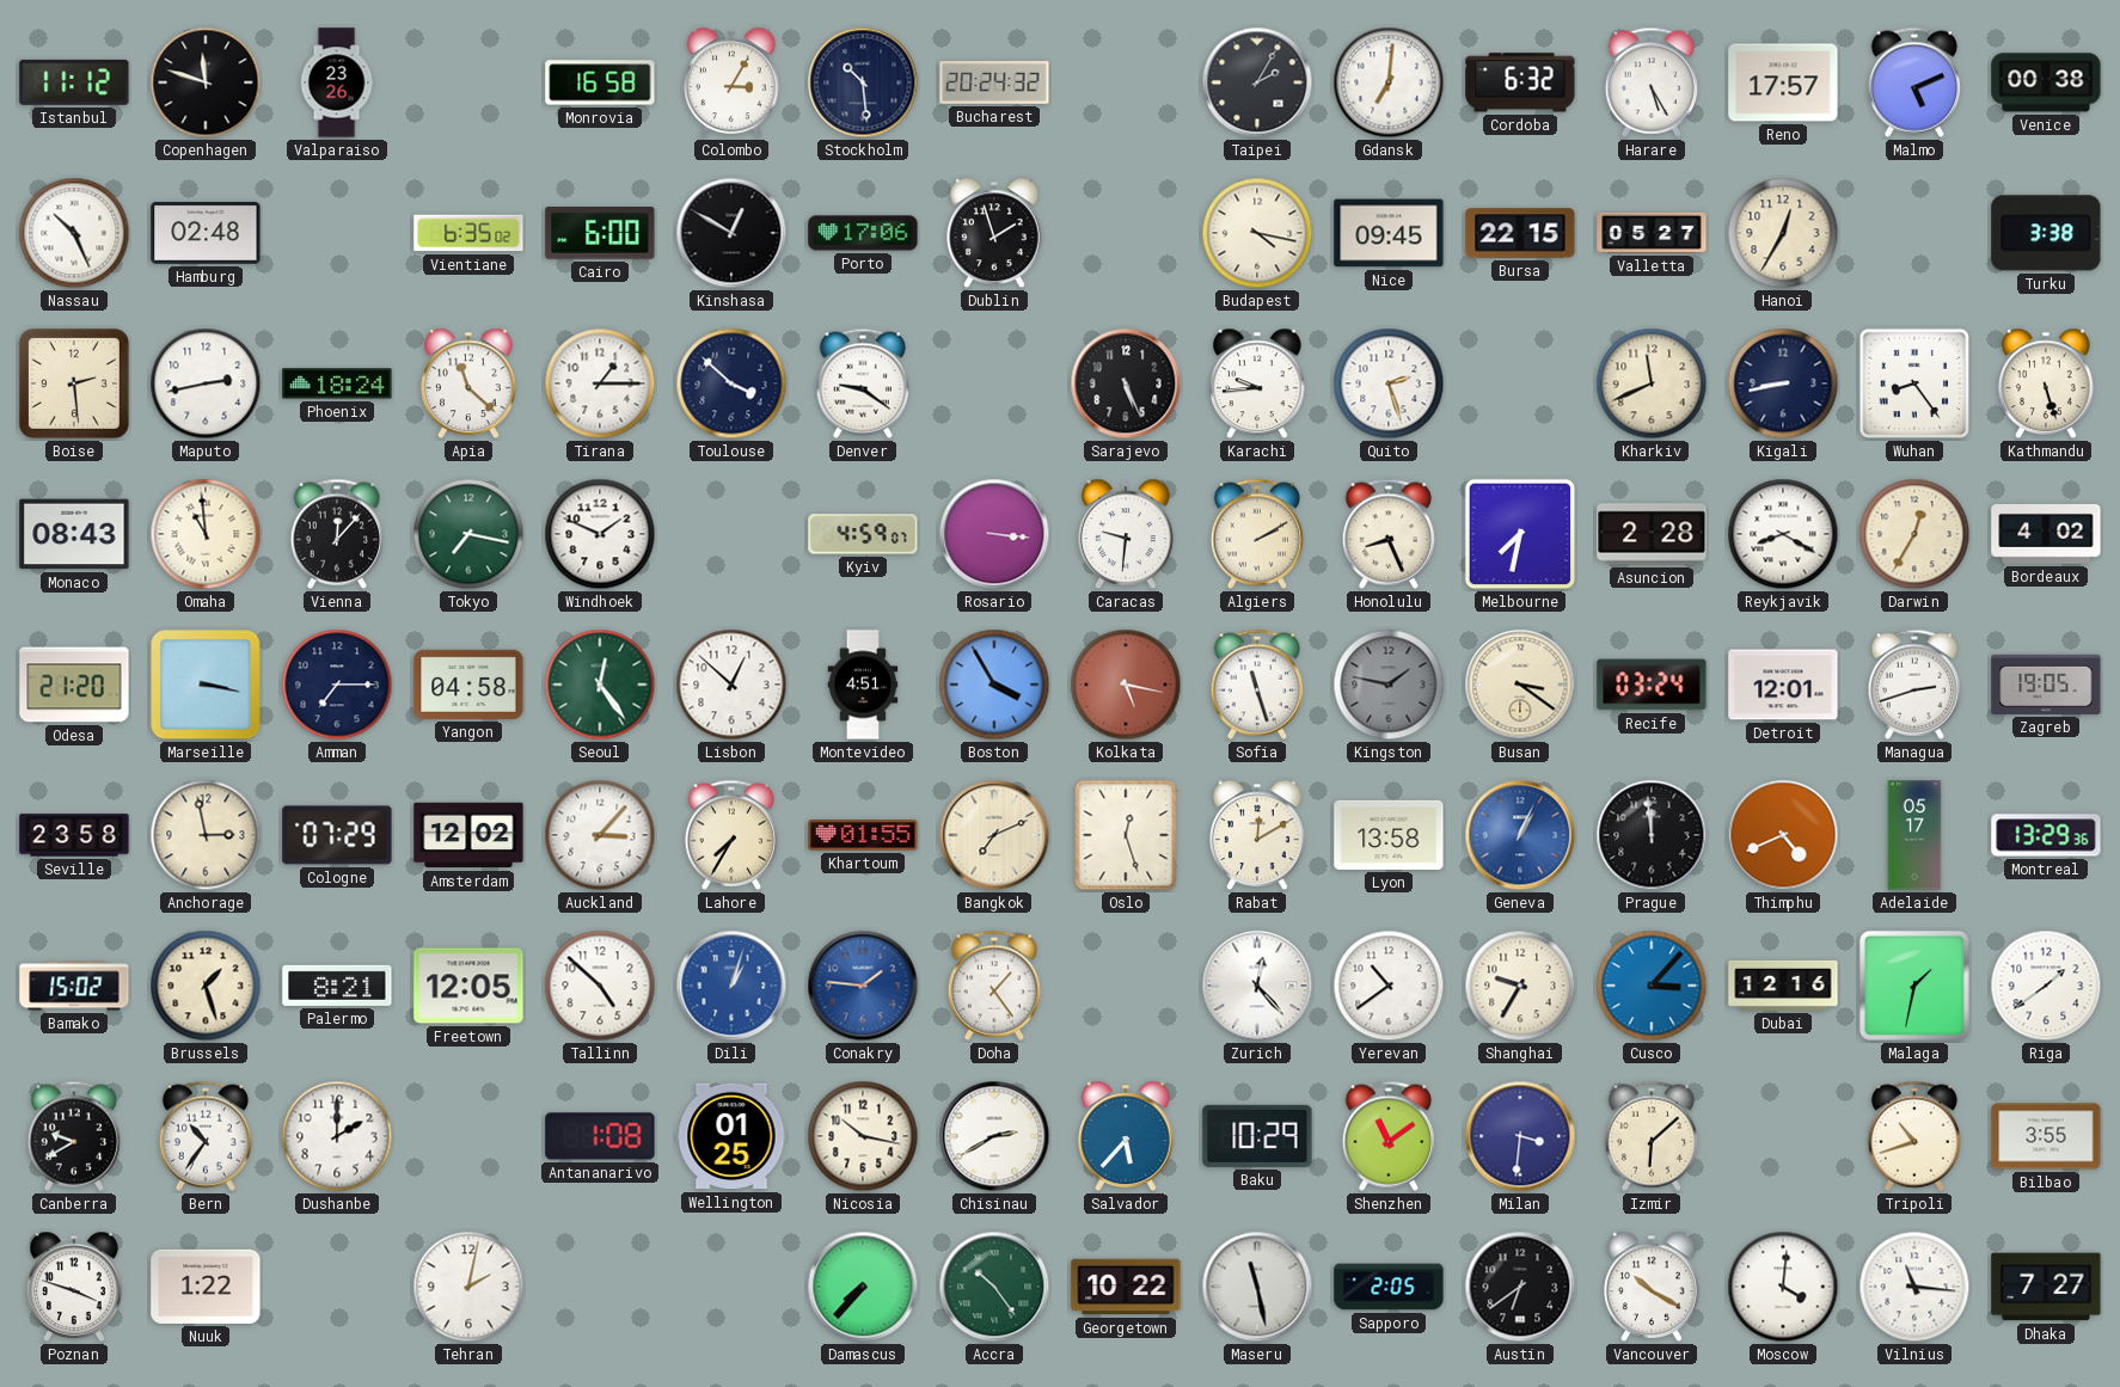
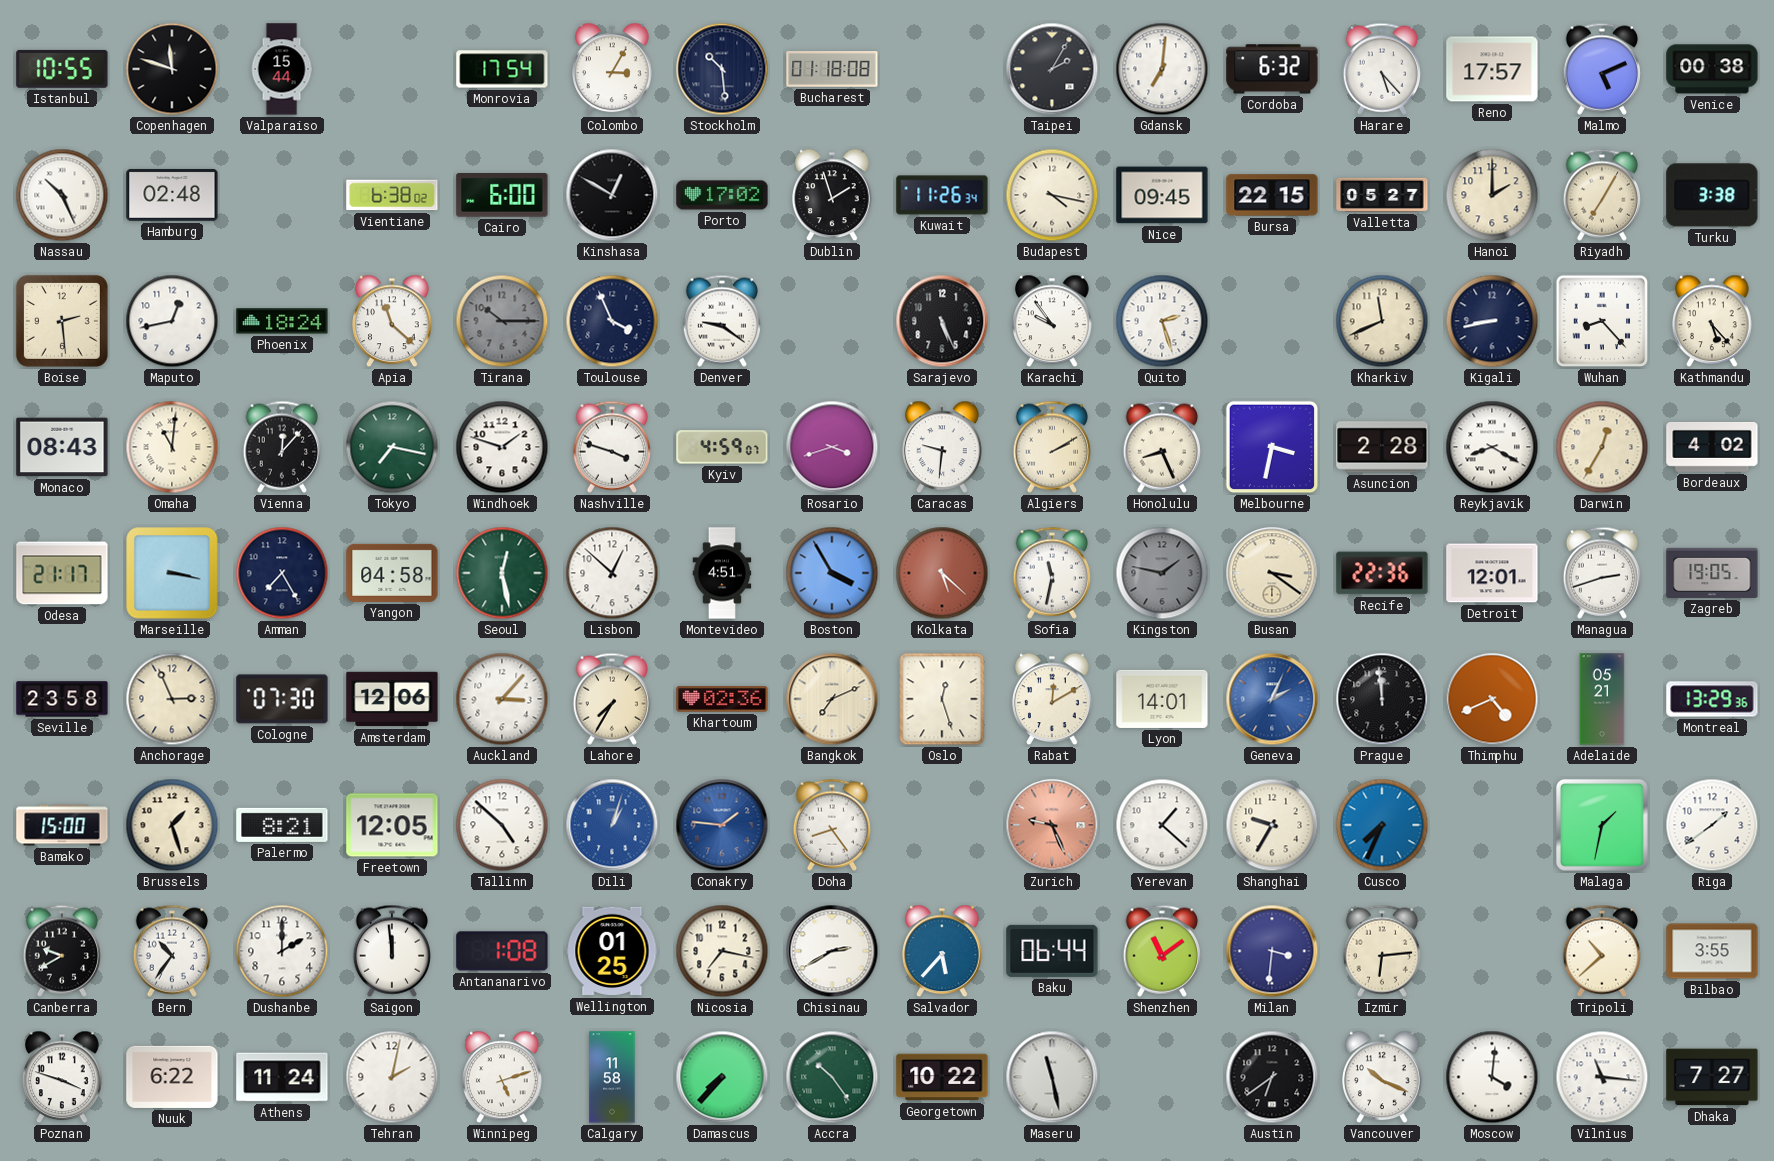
Istanbul: 11:12 -> 10:55
Valparaiso: 23:26 -> 15:44
Monrovia: 16:58 -> 17:54
Bucharest: 20:24 -> 01:18
Harare: 5:25 -> 5:23
Vientiane: 6:35 -> 6:38
Porto: 17:06 -> 17:02
Kuwait: none -> 11:26
Hanoi: 12:35 -> 2:00
Riyadh: none -> 7:05
Maputo: 2:43 -> 12:43
Tirana: 1:15 -> 10:15
Tirana dial: white -> grey
Toulouse: 3:52 -> 3:56
Karachi: 9:44 -> 9:54
Wuhan: 8:24 -> 8:23
Kathmandu: 5:27 -> 5:23
Omaha: 10:59 -> 11:01
Windhoek: 1:49 -> 1:48
Nashville: none -> 3:48
Rosario: 3:16 -> 3:42
Melbourne: 7:32 -> 3:32
Odesa: 21:20 -> 21:17
Amman: 7:15 -> 7:25
Seoul: 12:24 -> 12:28
Kolkata: 5:17 -> 5:22
Sofia: 11:27 -> 11:32
Recife: 03:24 -> 22:36
Anchorage: 2:58 -> 2:56
Cologne: 07:29 -> 07:30
Amsterdam: 12:02 -> 12:06
Khartoum: 01:55 -> 02:36
Lyon: 13:58 -> 14:01
Geneva: 1:04 -> 2:04
Adelaide: 05:17 -> 05:21
Bamako: 15:02 -> 15:00
Doha: 1:24 -> 8:24
Zurich: 12:23 -> 9:26
Zurich dial: white -> salmon
Yerevan: 10:39 -> 1:22
Cusco: 3:07 -> 7:34
Dubai: 12:16 -> none
Saigon: none -> 11:59
Nicosia: 10:17 -> 7:17
Baku: 10:29 -> 06:44
Izmir: 6:08 -> 6:14
Tripoli: 10:42 -> 10:38
Nuuk: 1:22 -> 6:22
Athens: none -> 11:24
Winnipeg: none -> 5:12
Calgary: none -> 11:58
Sapporo: 2:05 -> none
Vancouver: 10:20 -> 10:19
